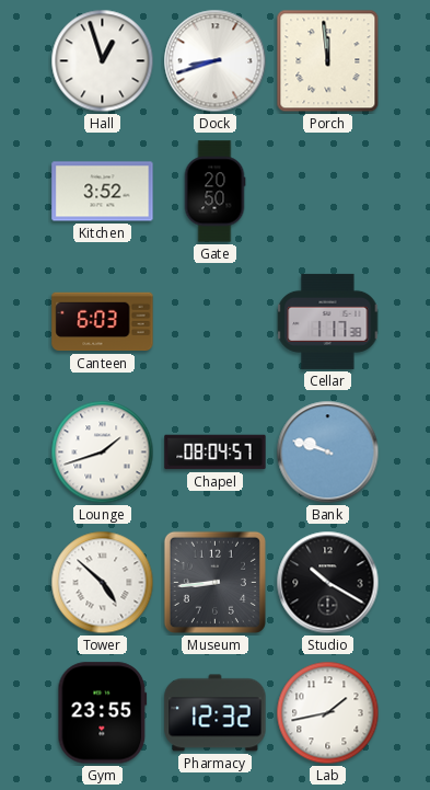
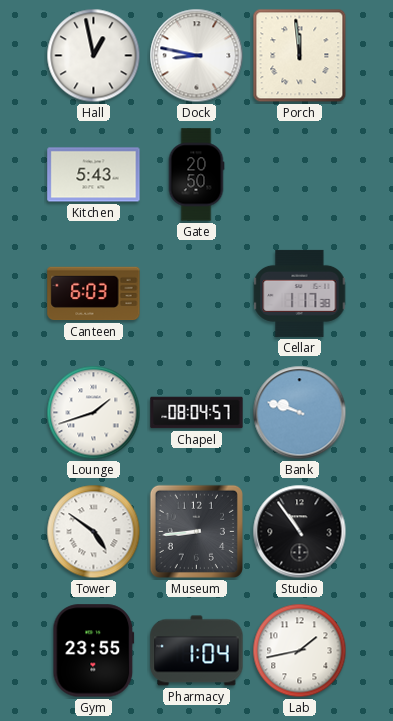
Hall: 12:57 -> 12:58
Dock: 8:42 -> 8:47
Kitchen: 3:52 -> 5:43
Tower: 4:52 -> 4:51
Studio: 10:20 -> 10:54
Pharmacy: 12:32 -> 1:04
